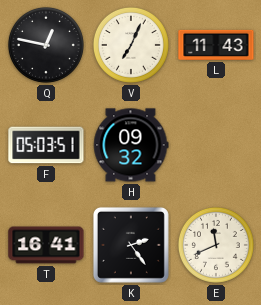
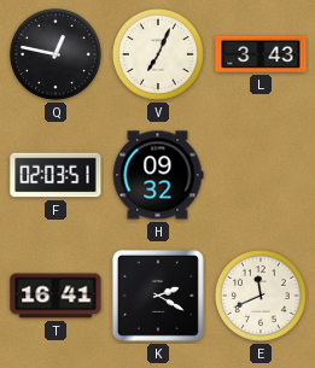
L: 11:43 -> 3:43
F: 05:03 -> 02:03
K: 2:24 -> 2:20
